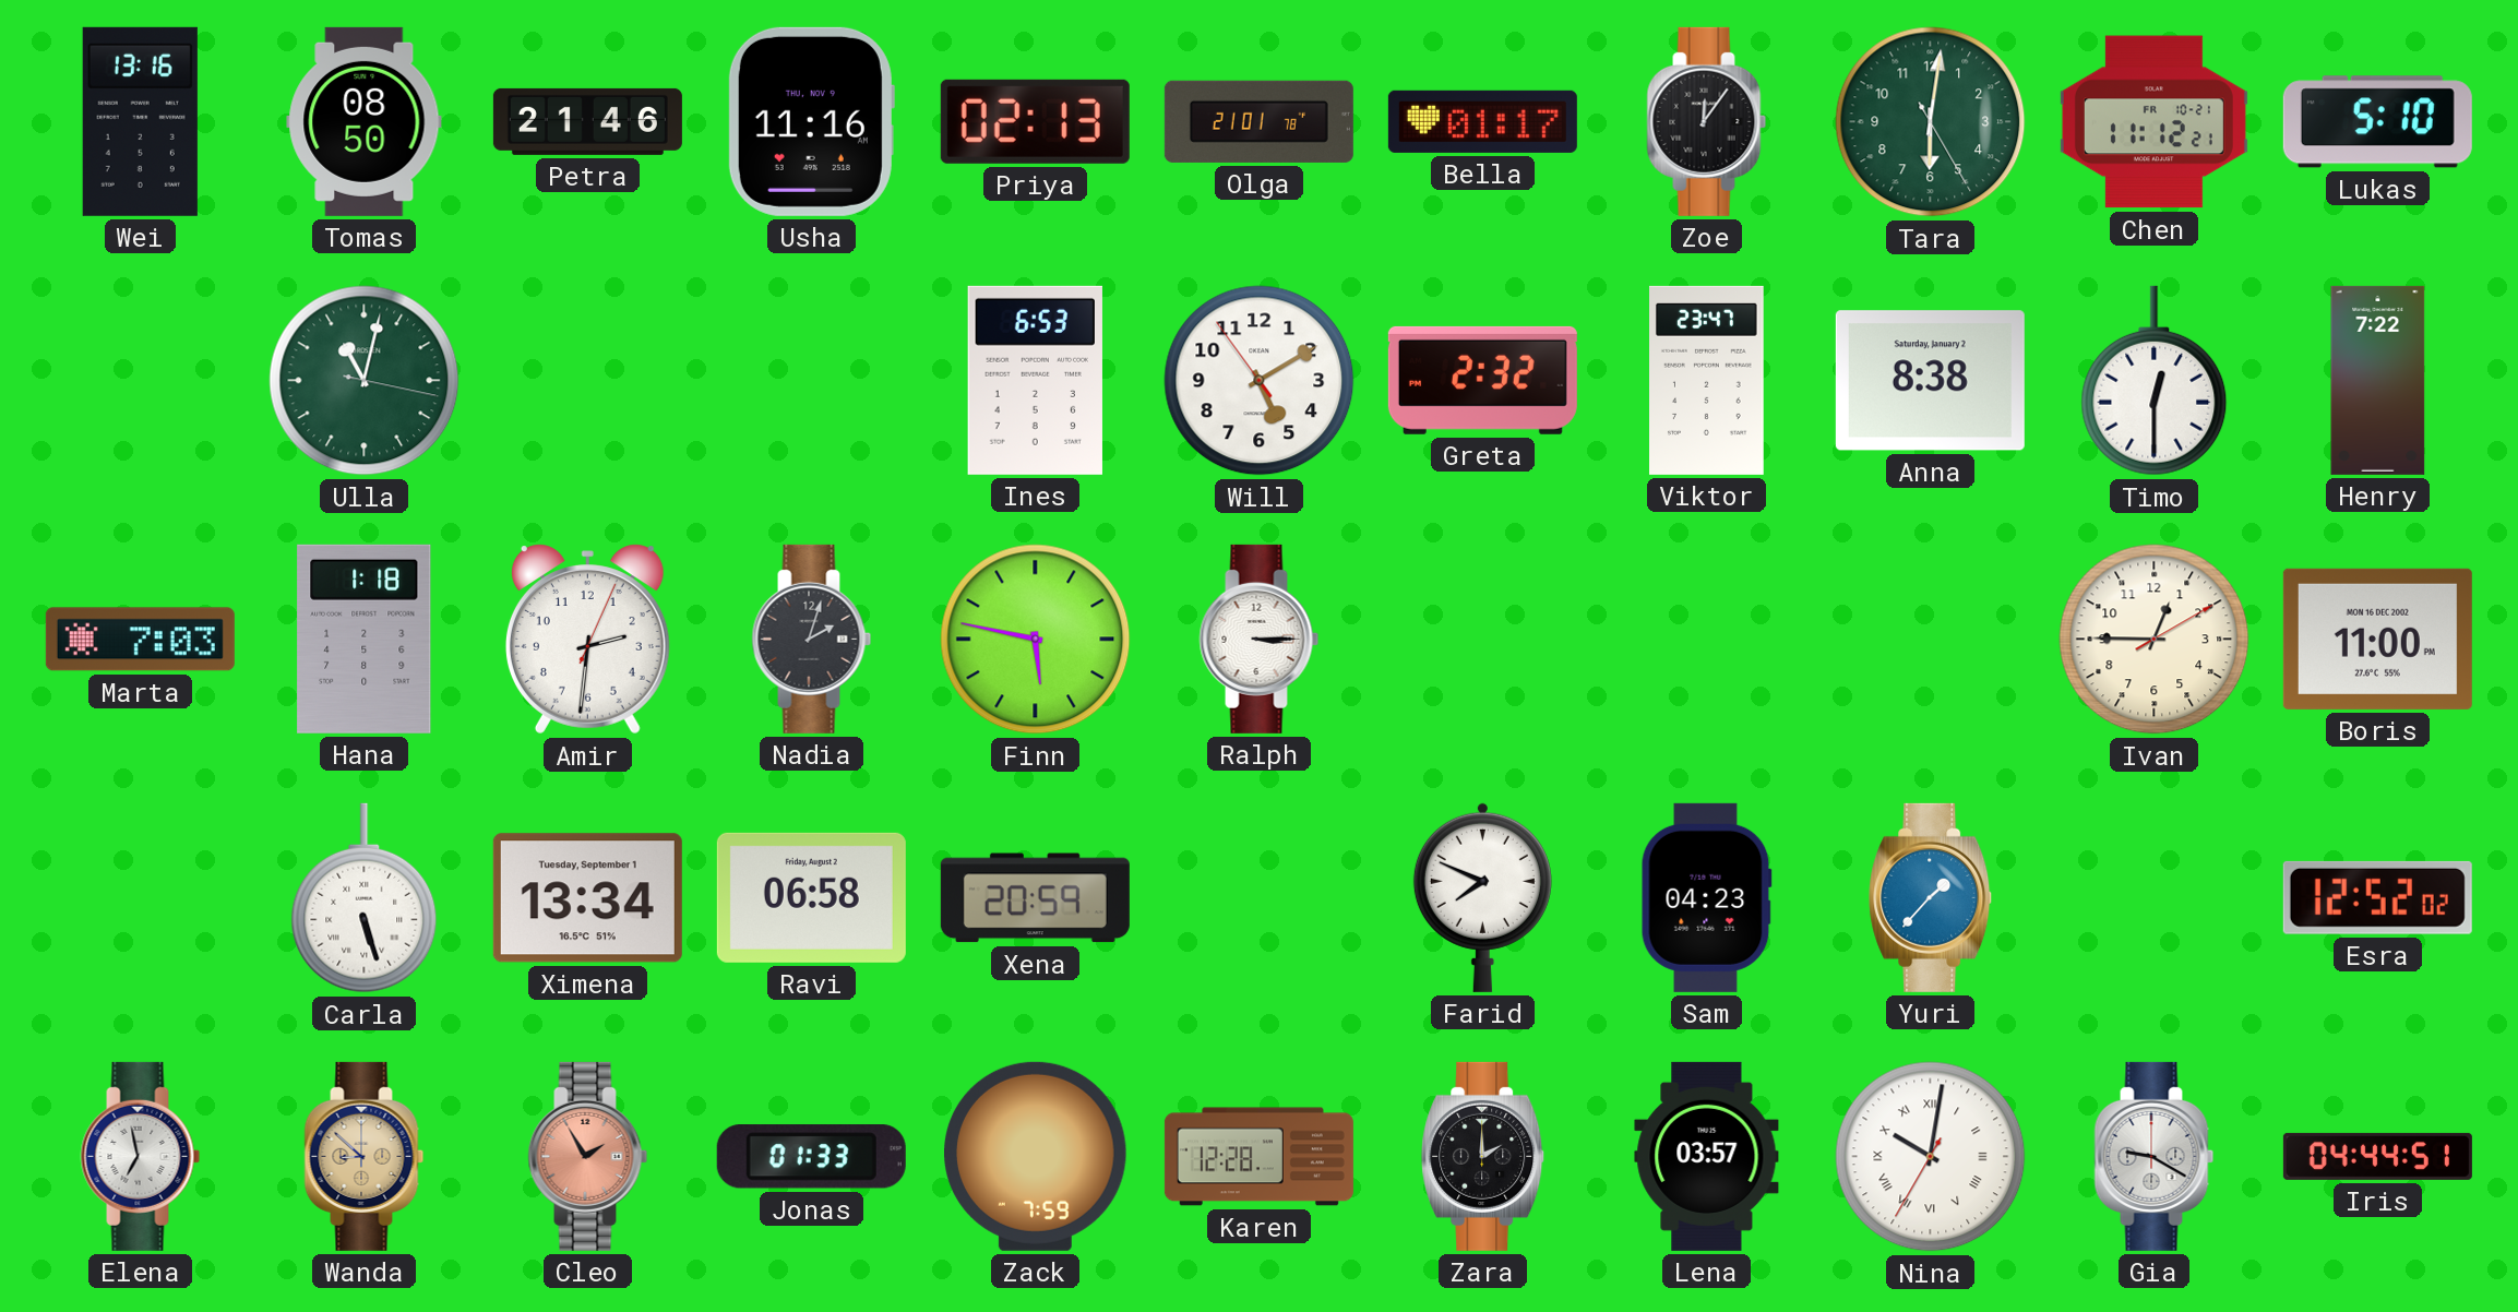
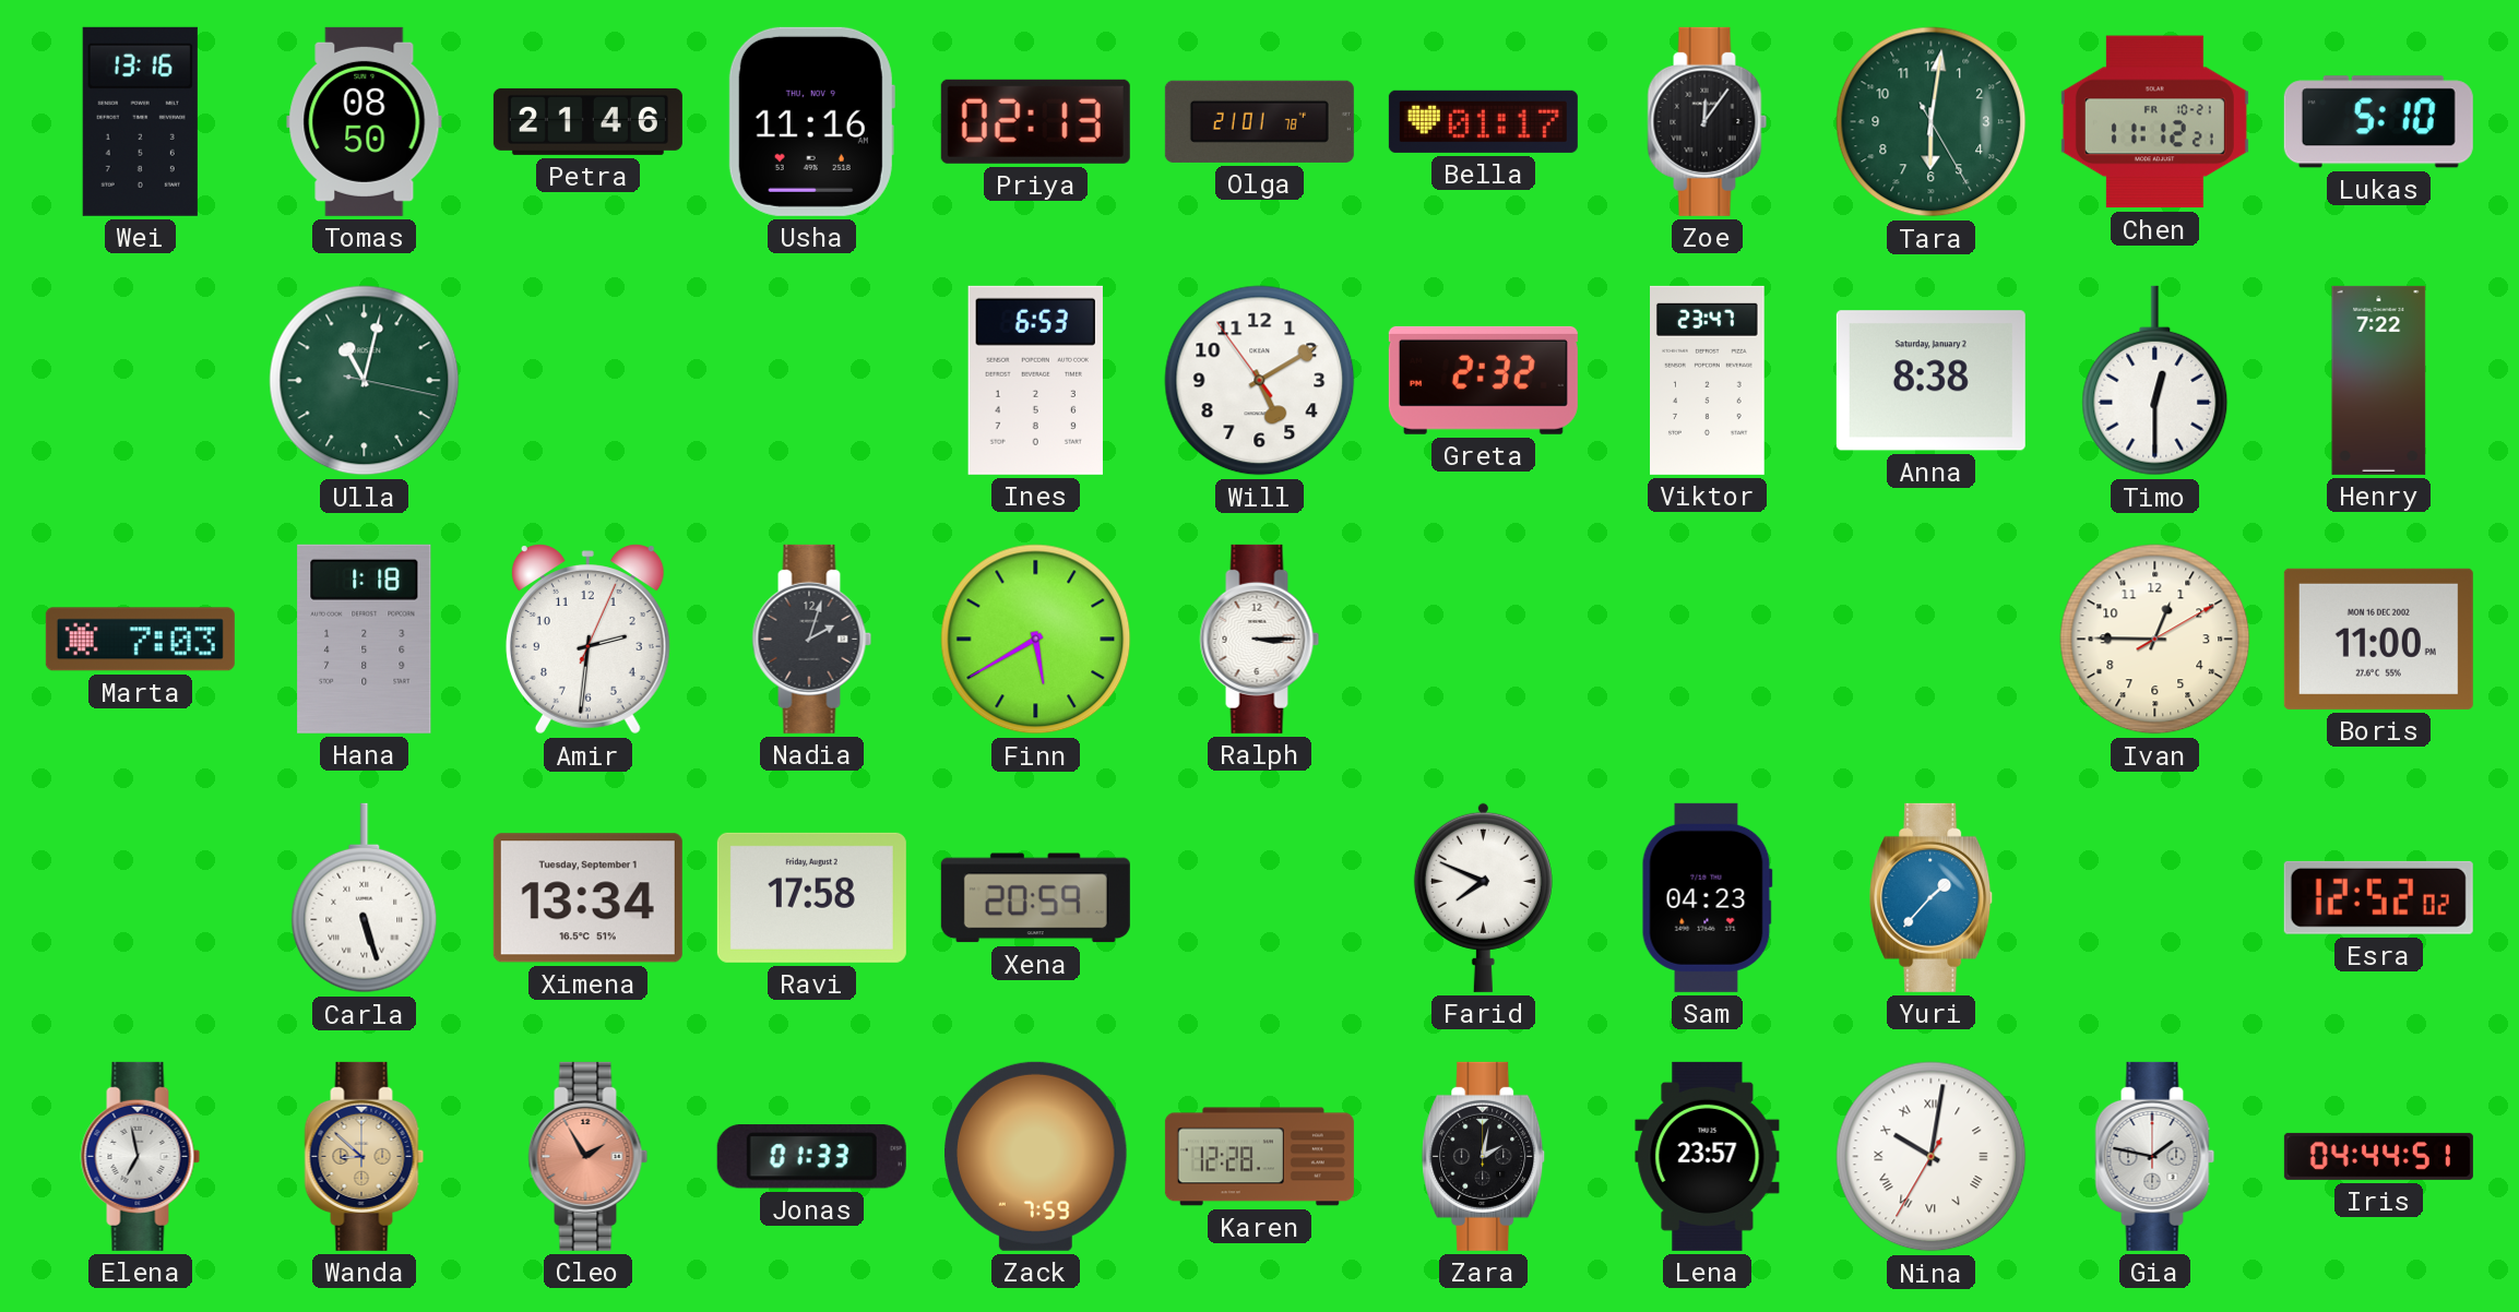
Finn: 5:47 -> 5:40
Ravi: 06:58 -> 17:58
Zara: 2:00 -> 2:02
Lena: 03:57 -> 23:57
Gia: 9:20 -> 1:47
